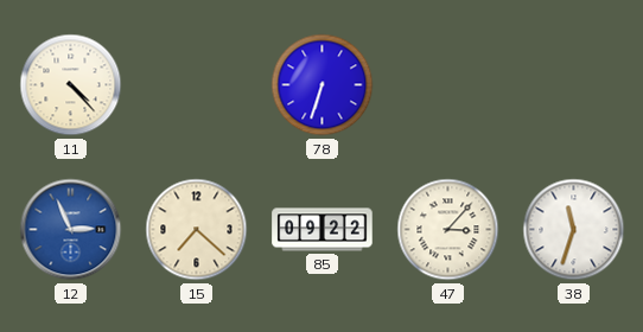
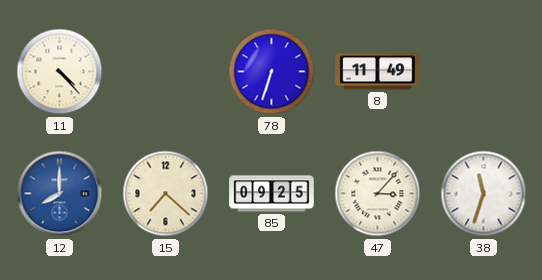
8: none -> 11:49
12: 2:56 -> 8:00
85: 09:22 -> 09:25
